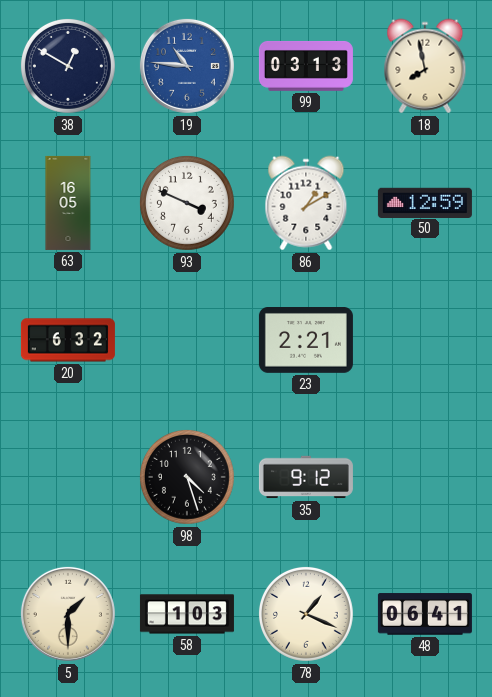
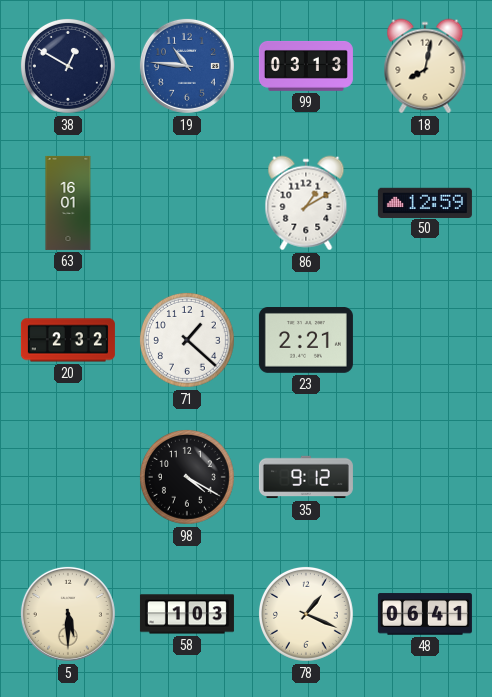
18: 7:58 -> 8:02
63: 16:05 -> 16:01
93: 3:49 -> none
20: 6:32 -> 2:32
71: none -> 1:22
98: 4:27 -> 4:20
5: 1:30 -> 5:30
